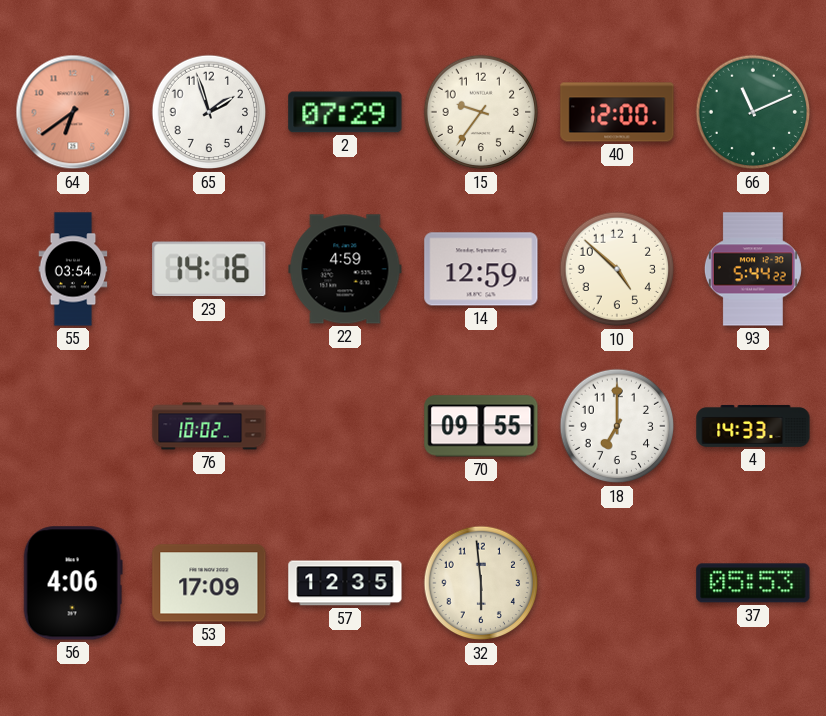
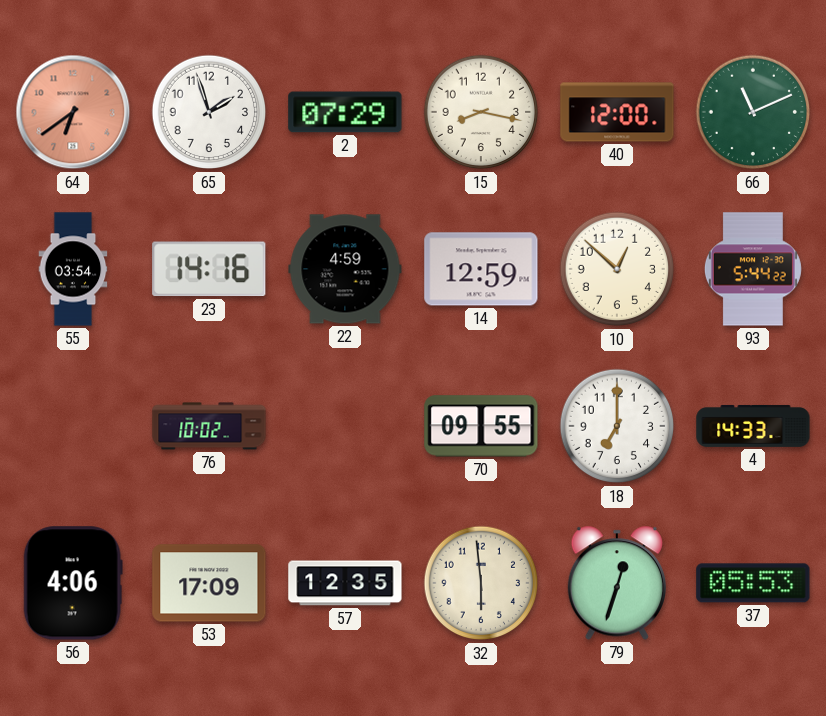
15: 9:36 -> 8:17
10: 4:52 -> 12:52
79: none -> 12:33
